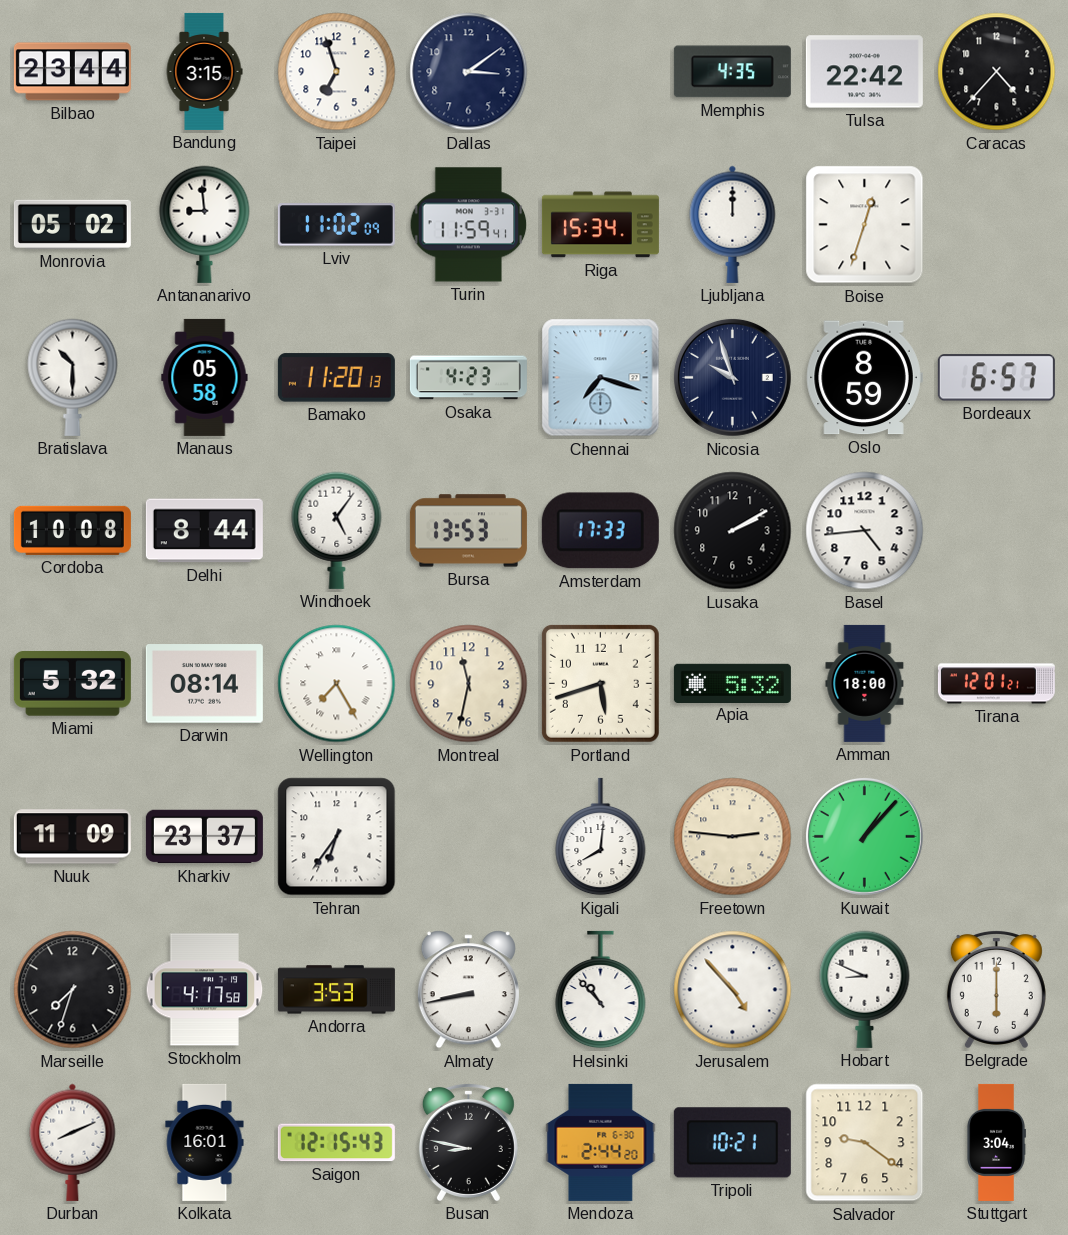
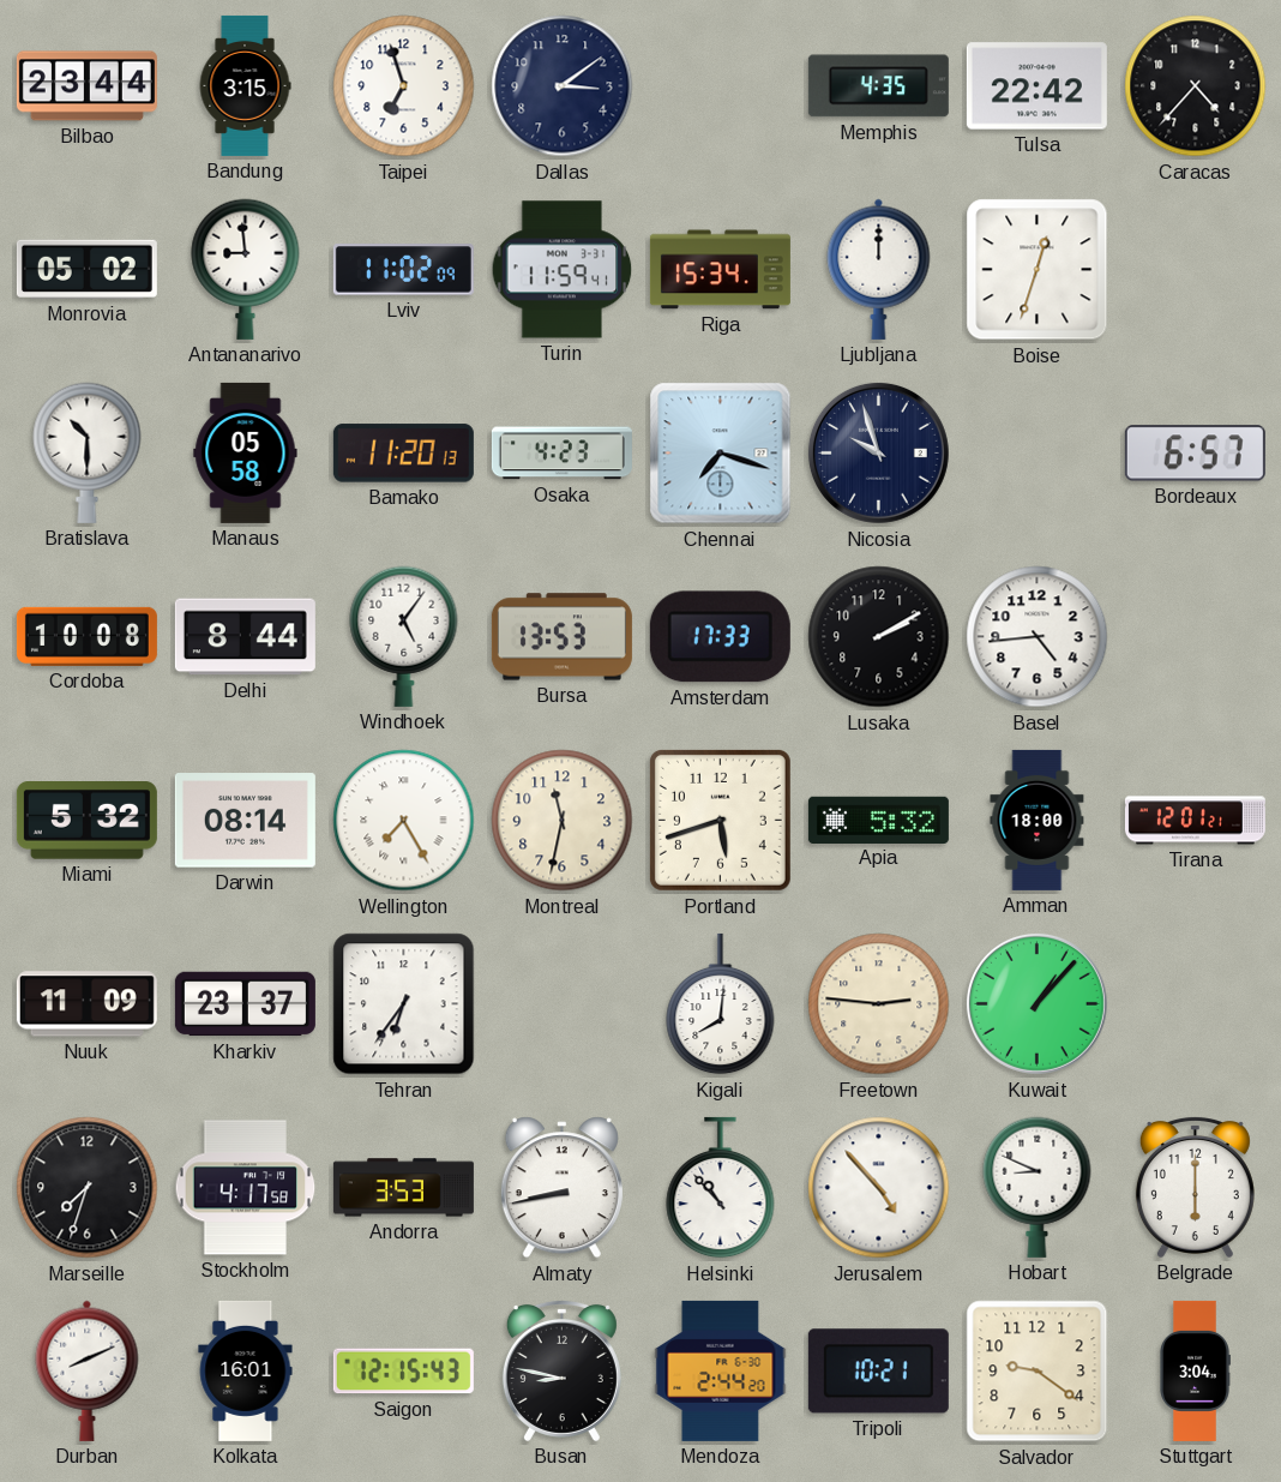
Oslo: 8:59 -> none
